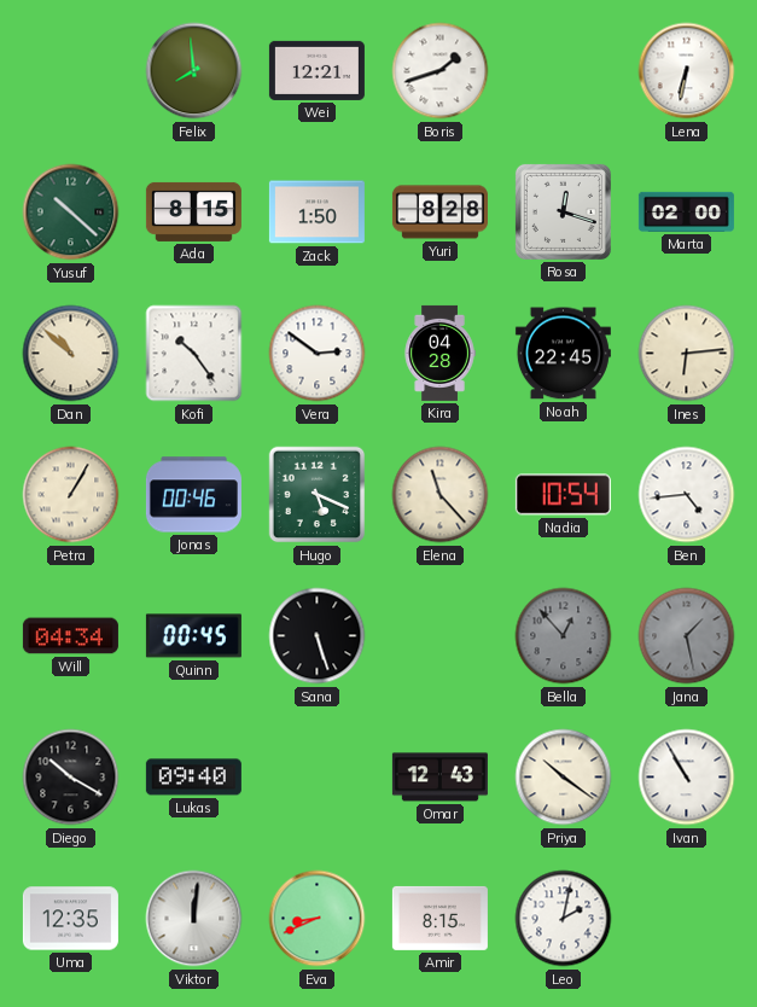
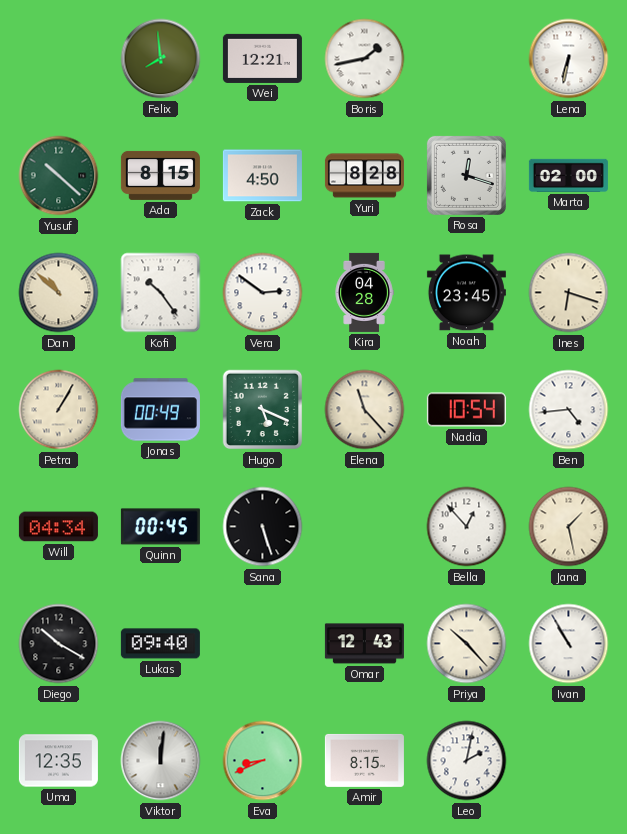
Boris: 1:42 -> 1:43
Zack: 1:50 -> 4:50
Noah: 22:45 -> 23:45
Ines: 6:14 -> 6:18
Jonas: 00:46 -> 00:49
Bella dial: grey -> white
Jana dial: grey -> cream
Priya: 10:21 -> 10:23
